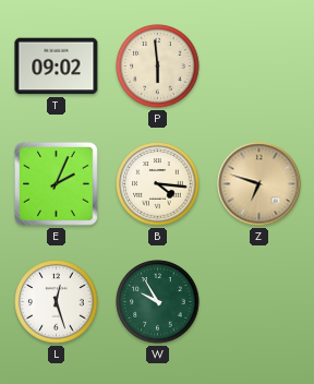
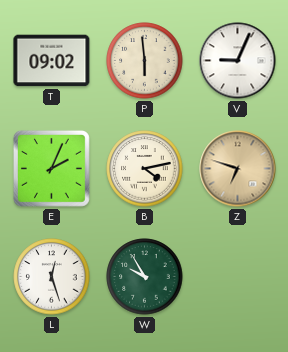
V: none -> 9:04
B: 4:16 -> 4:13
